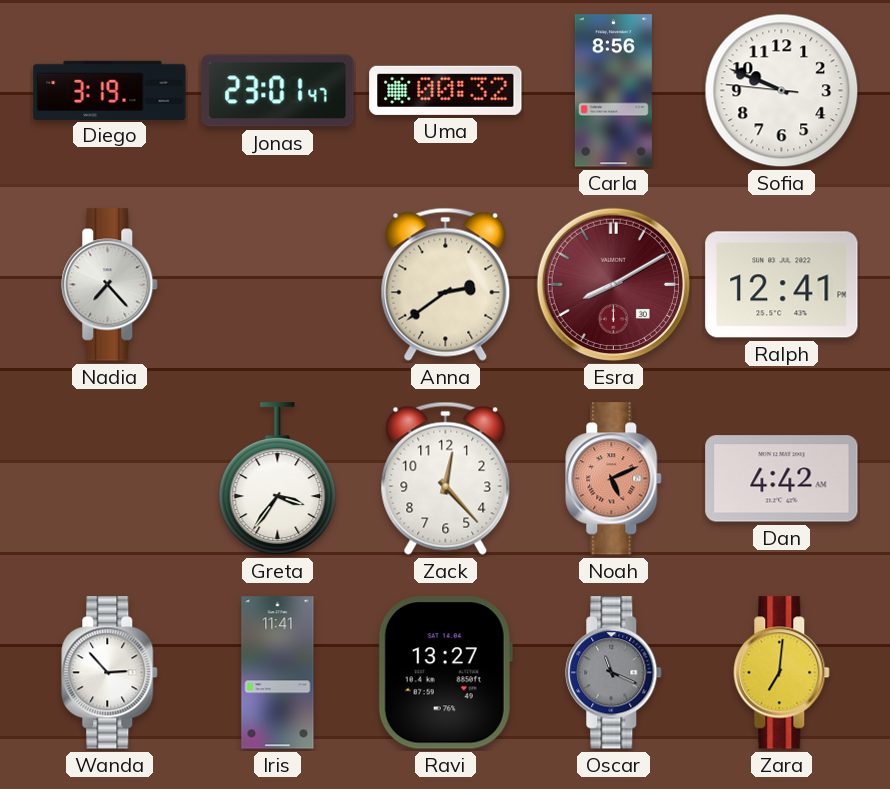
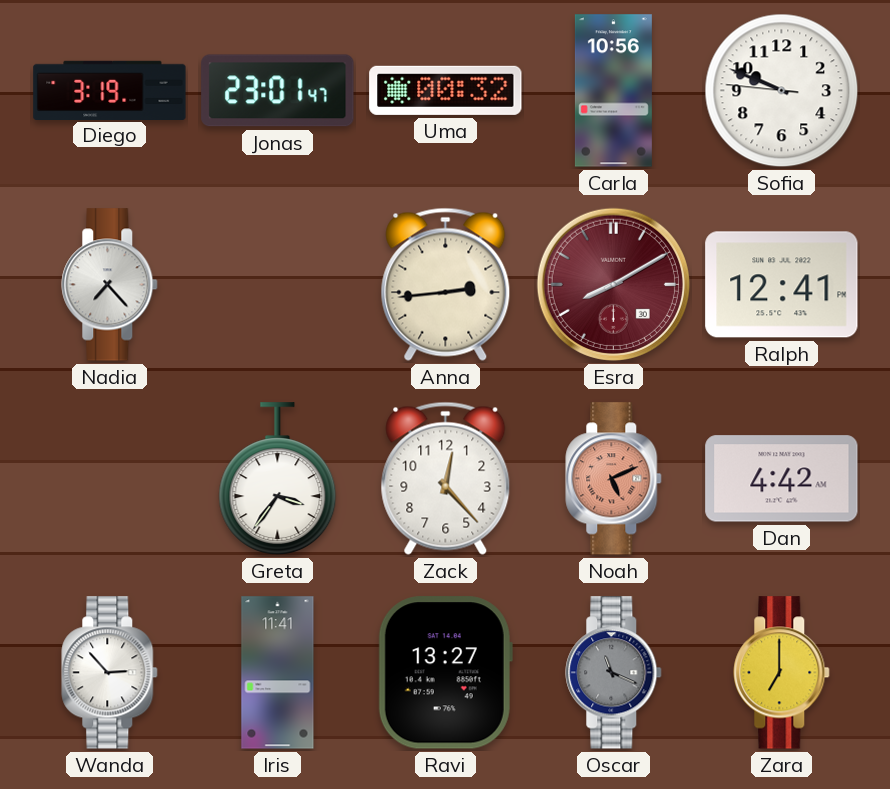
Carla: 8:56 -> 10:56
Anna: 2:39 -> 2:44
Zara: 7:01 -> 7:00
